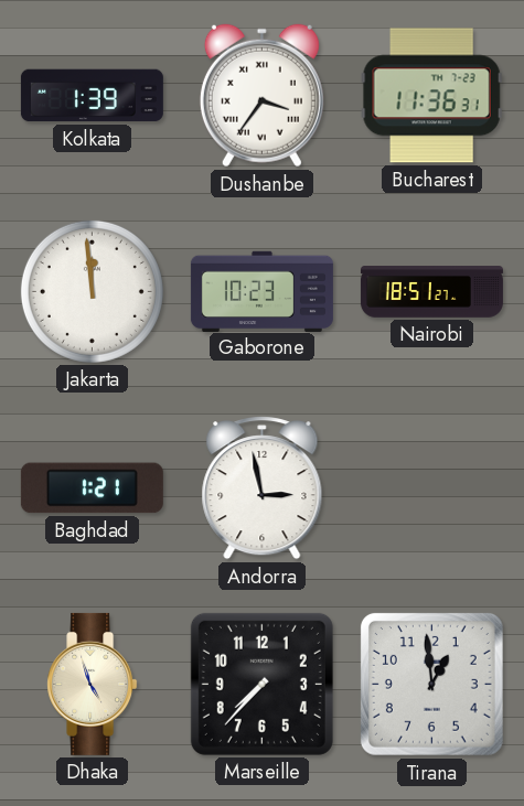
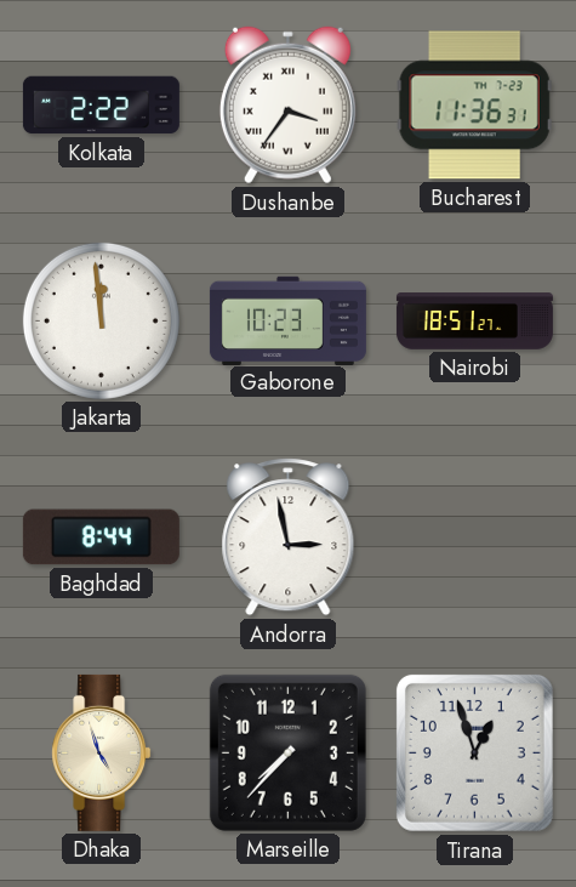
Kolkata: 1:39 -> 2:22
Baghdad: 1:21 -> 8:44
Tirana: 12:59 -> 12:57
